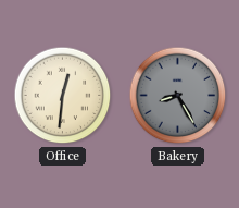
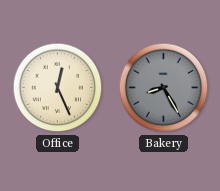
Office: 12:31 -> 12:26
